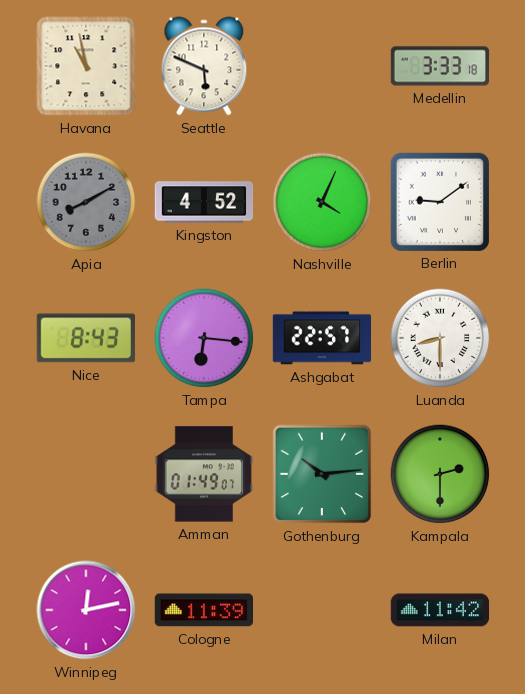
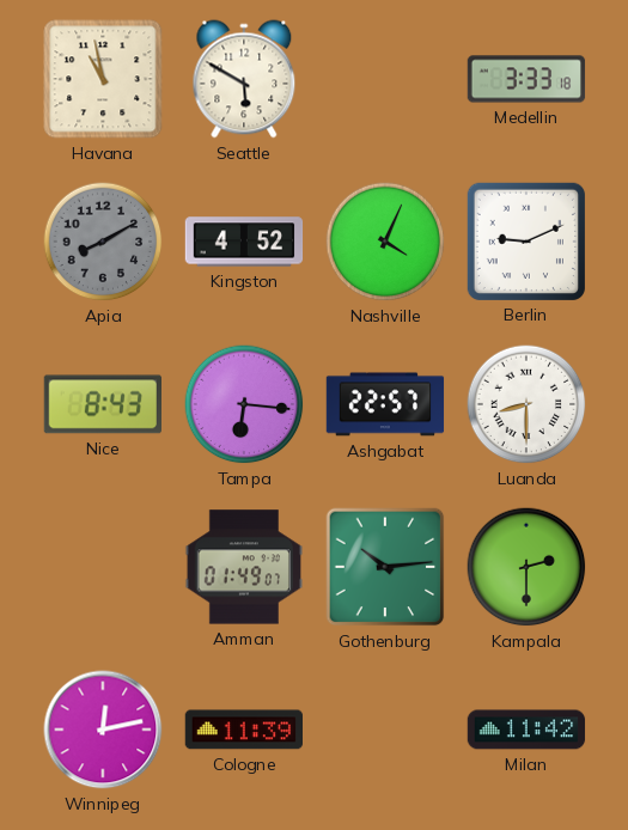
Seattle: 5:49 -> 5:50
Berlin: 9:09 -> 9:11
